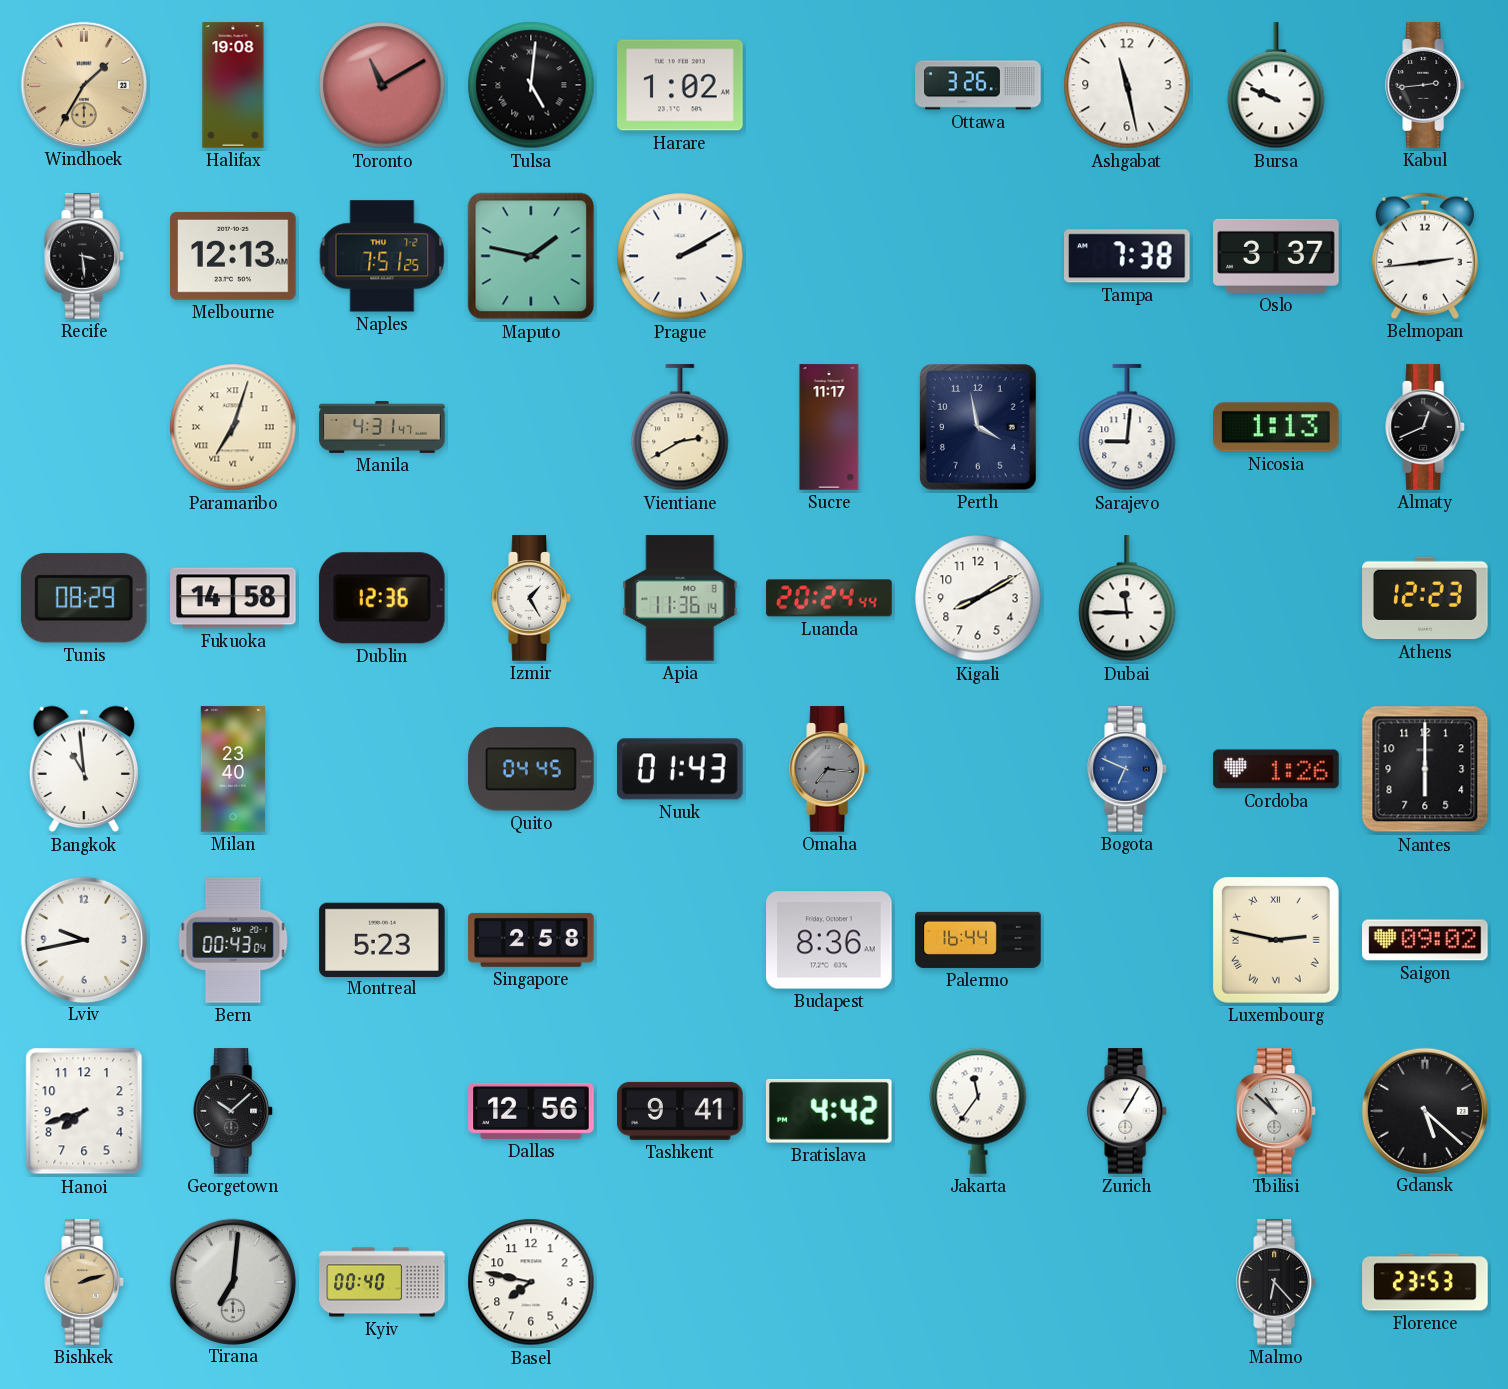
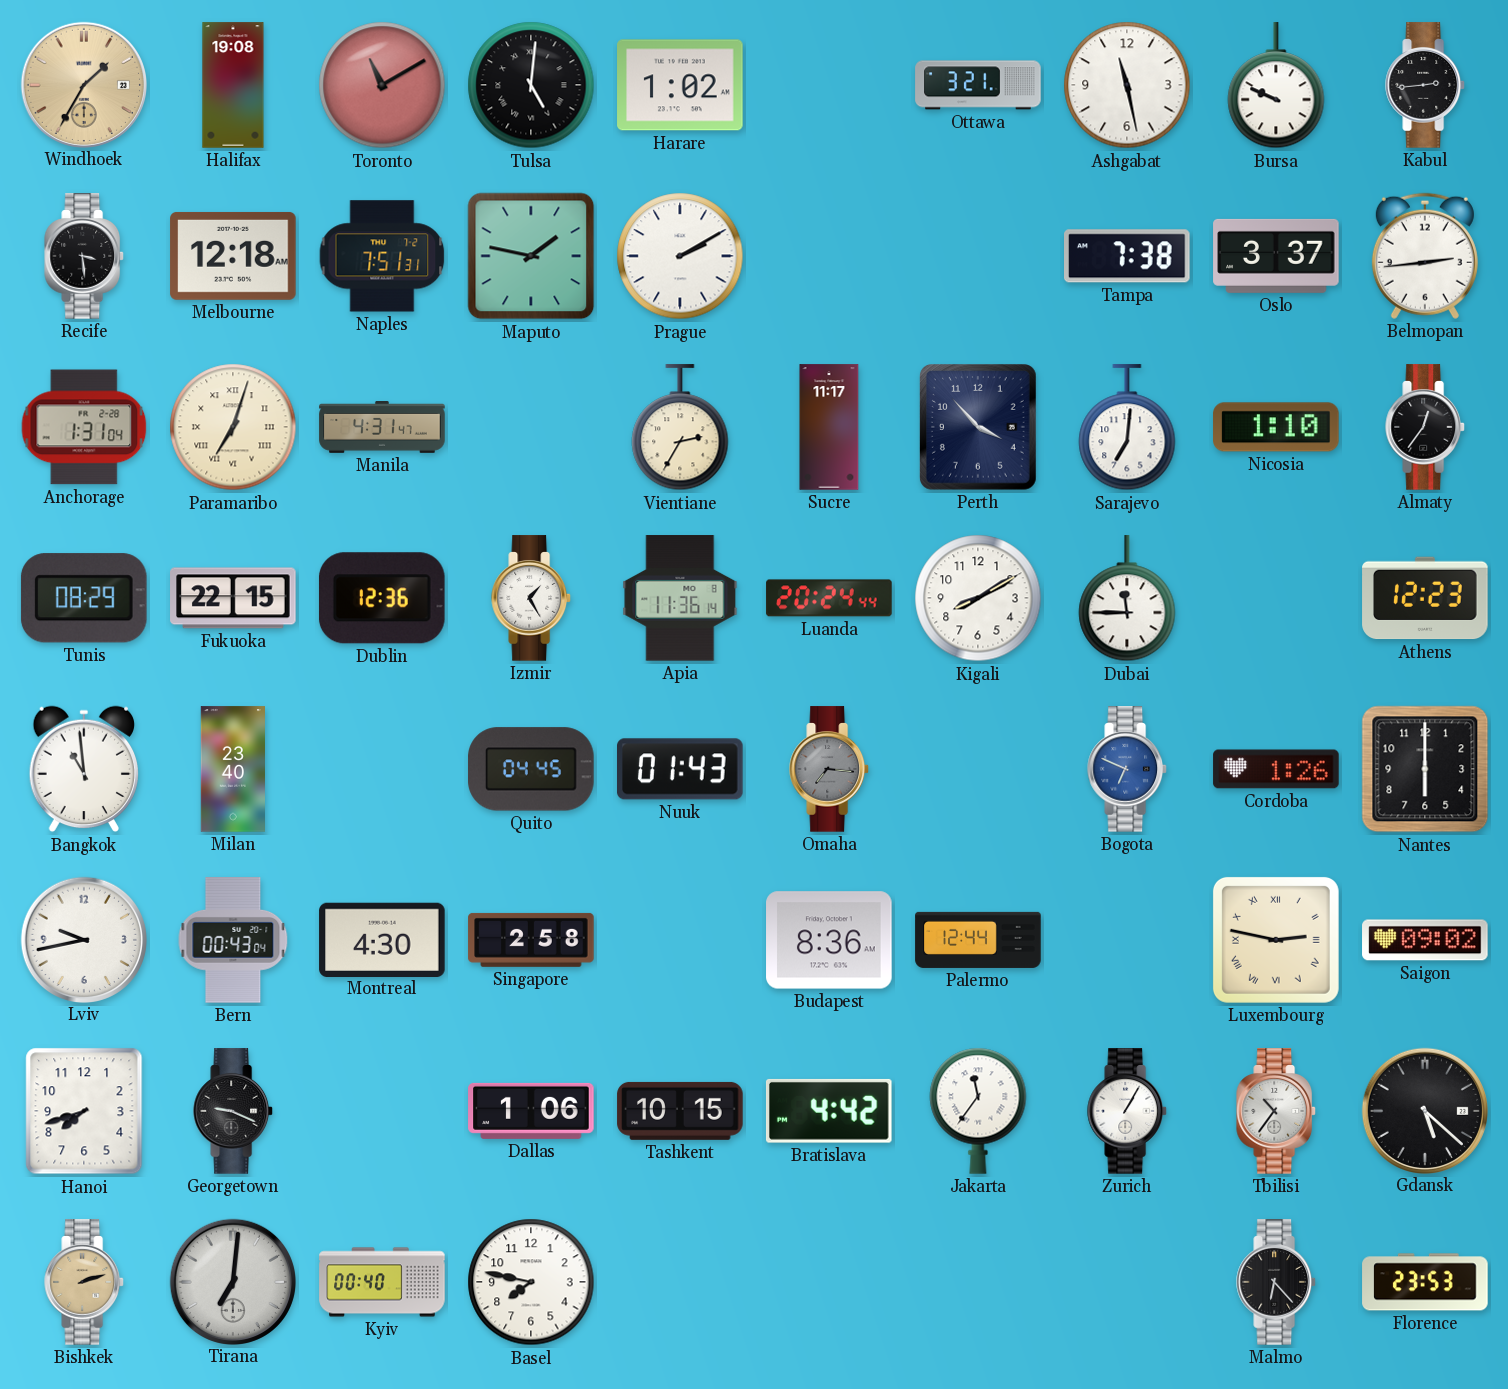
Ottawa: 3:26 -> 3:21
Melbourne: 12:13 -> 12:18
Naples: 7:51:25 -> 7:51:31
Anchorage: none -> 1:31
Vientiane: 2:40 -> 2:35
Perth: 3:58 -> 3:53
Sarajevo: 9:01 -> 7:01
Nicosia: 1:13 -> 1:10
Almaty: 12:41 -> 12:36
Fukuoka: 14:58 -> 22:15
Montreal: 5:23 -> 4:30
Palermo: 16:44 -> 12:44
Georgetown: 10:08 -> 9:19
Dallas: 12:56 -> 1:06
Tashkent: 9:41 -> 10:15
Tbilisi: 10:52 -> 10:36
